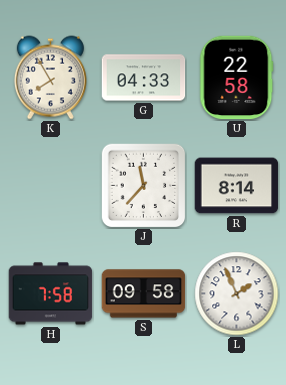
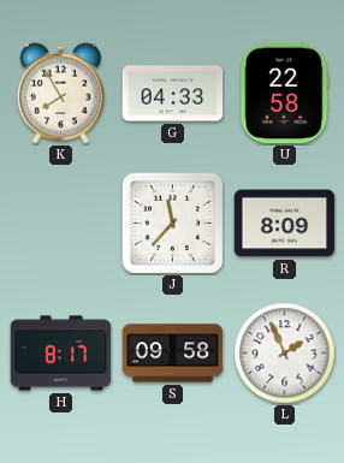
R: 8:14 -> 8:09
H: 7:58 -> 8:17
